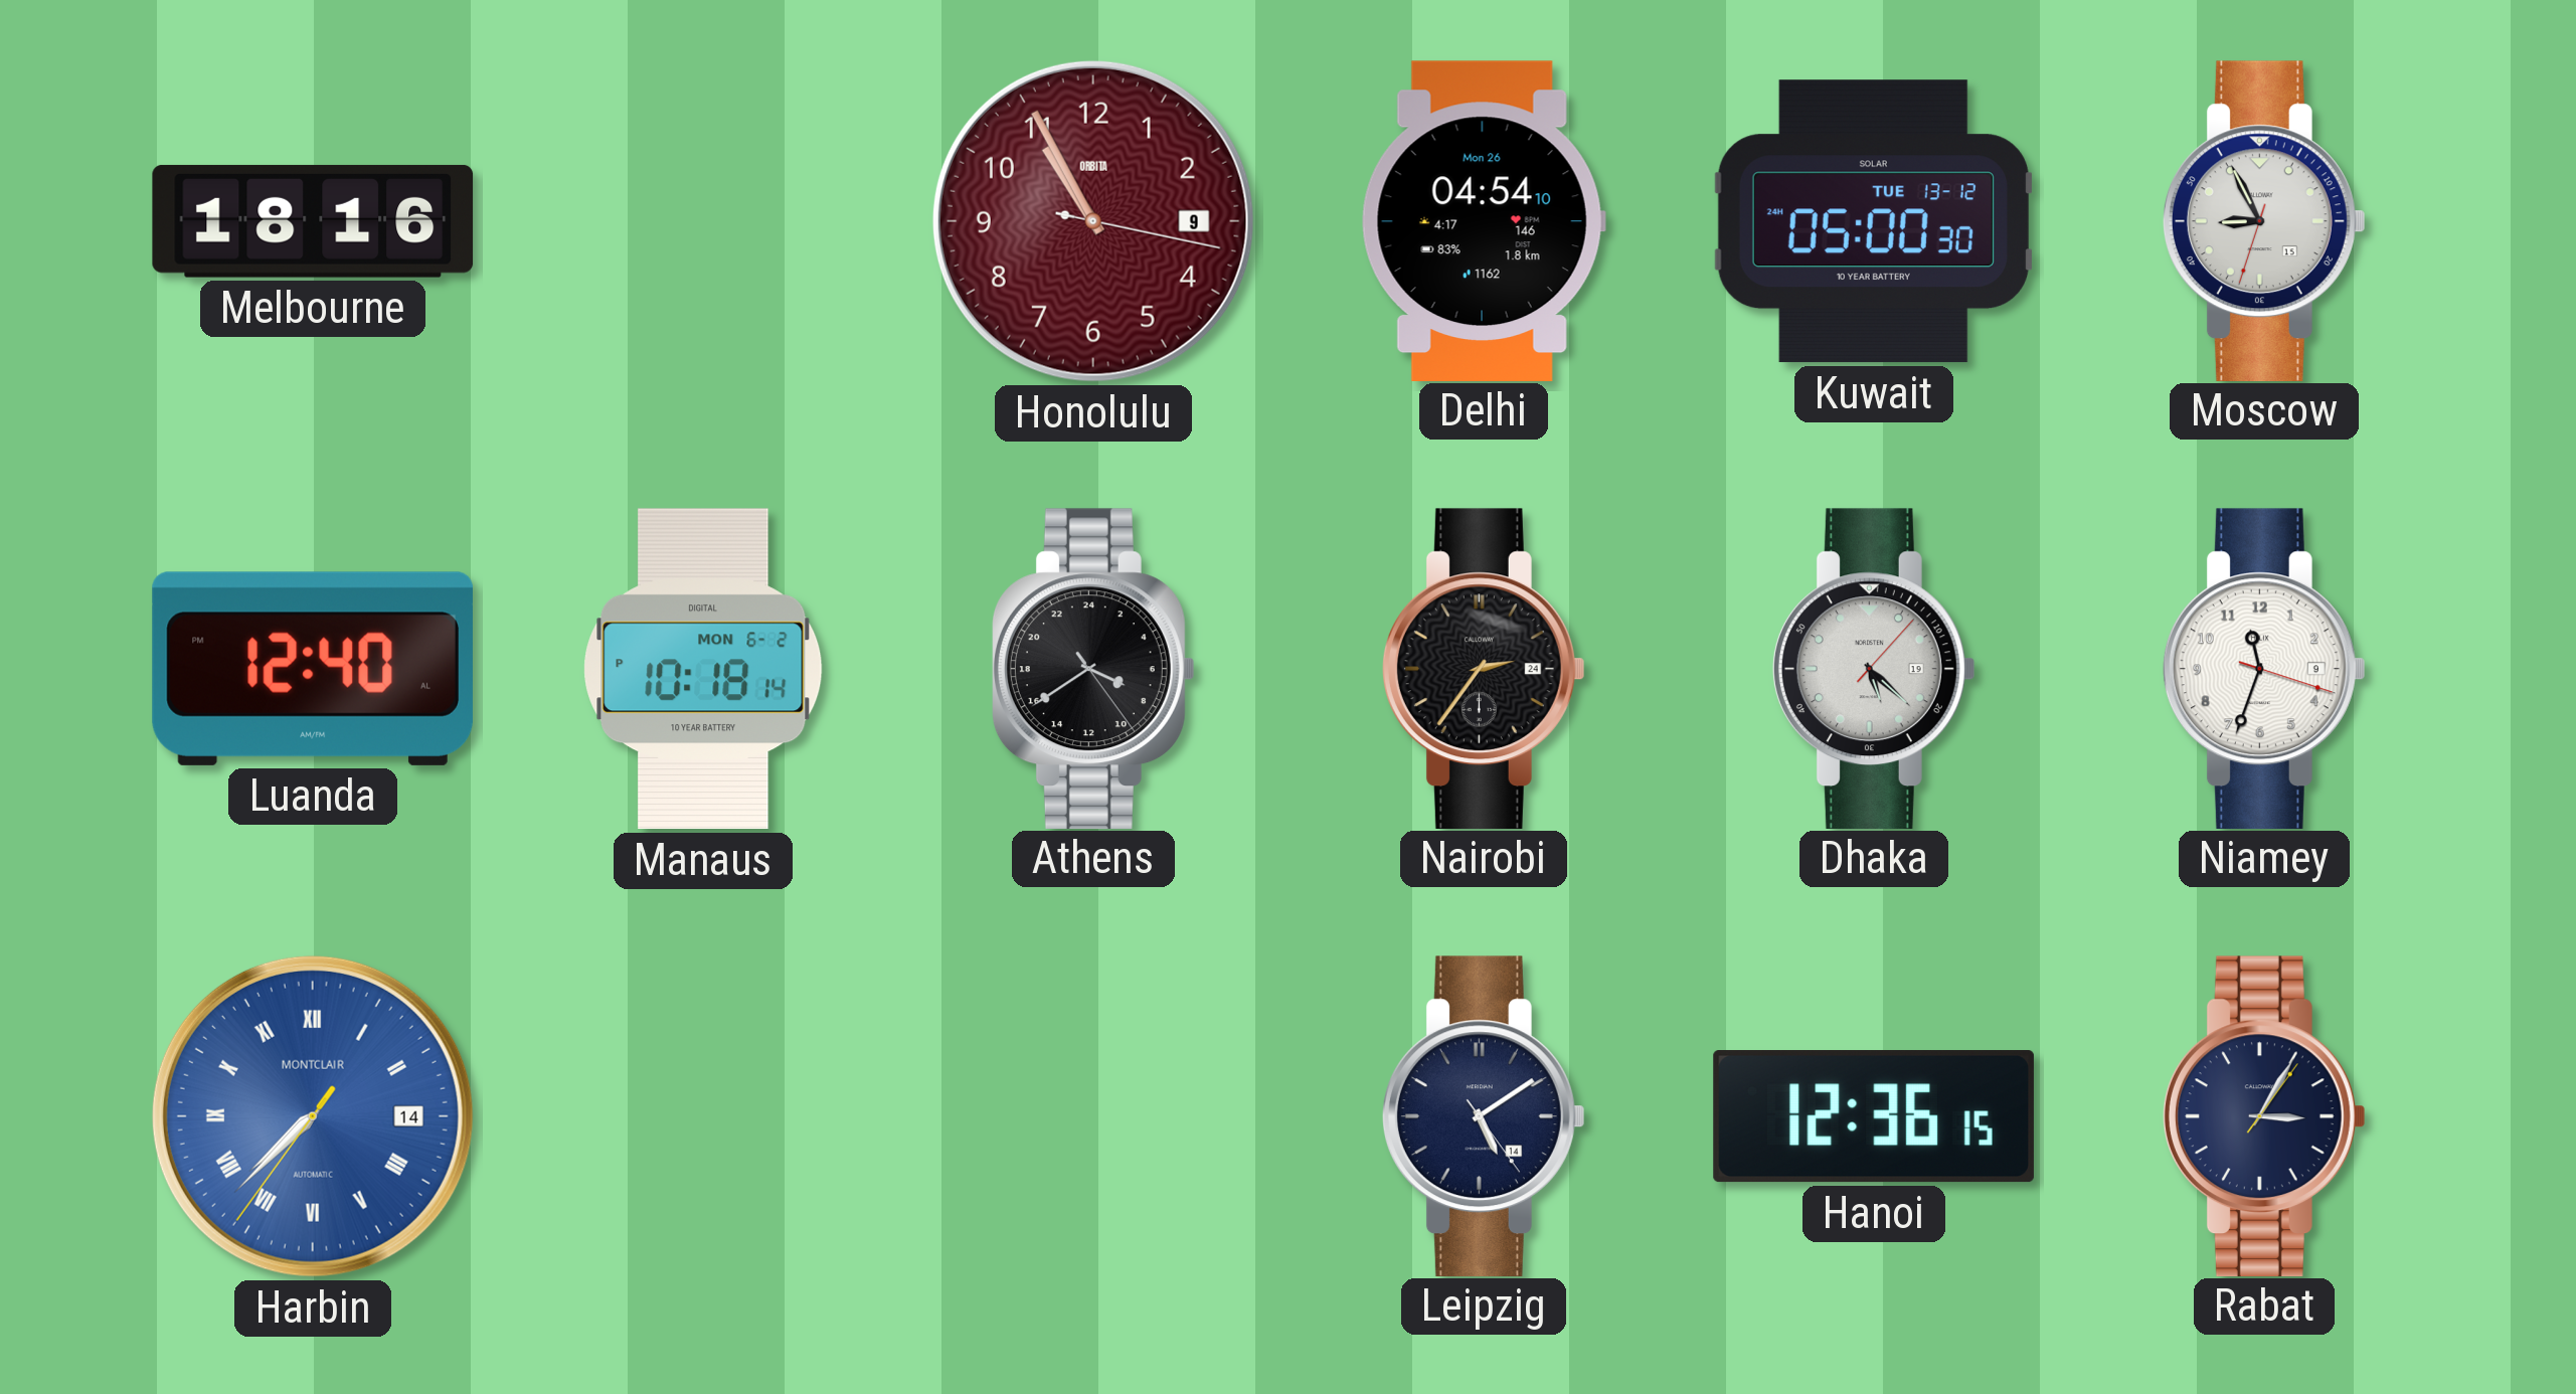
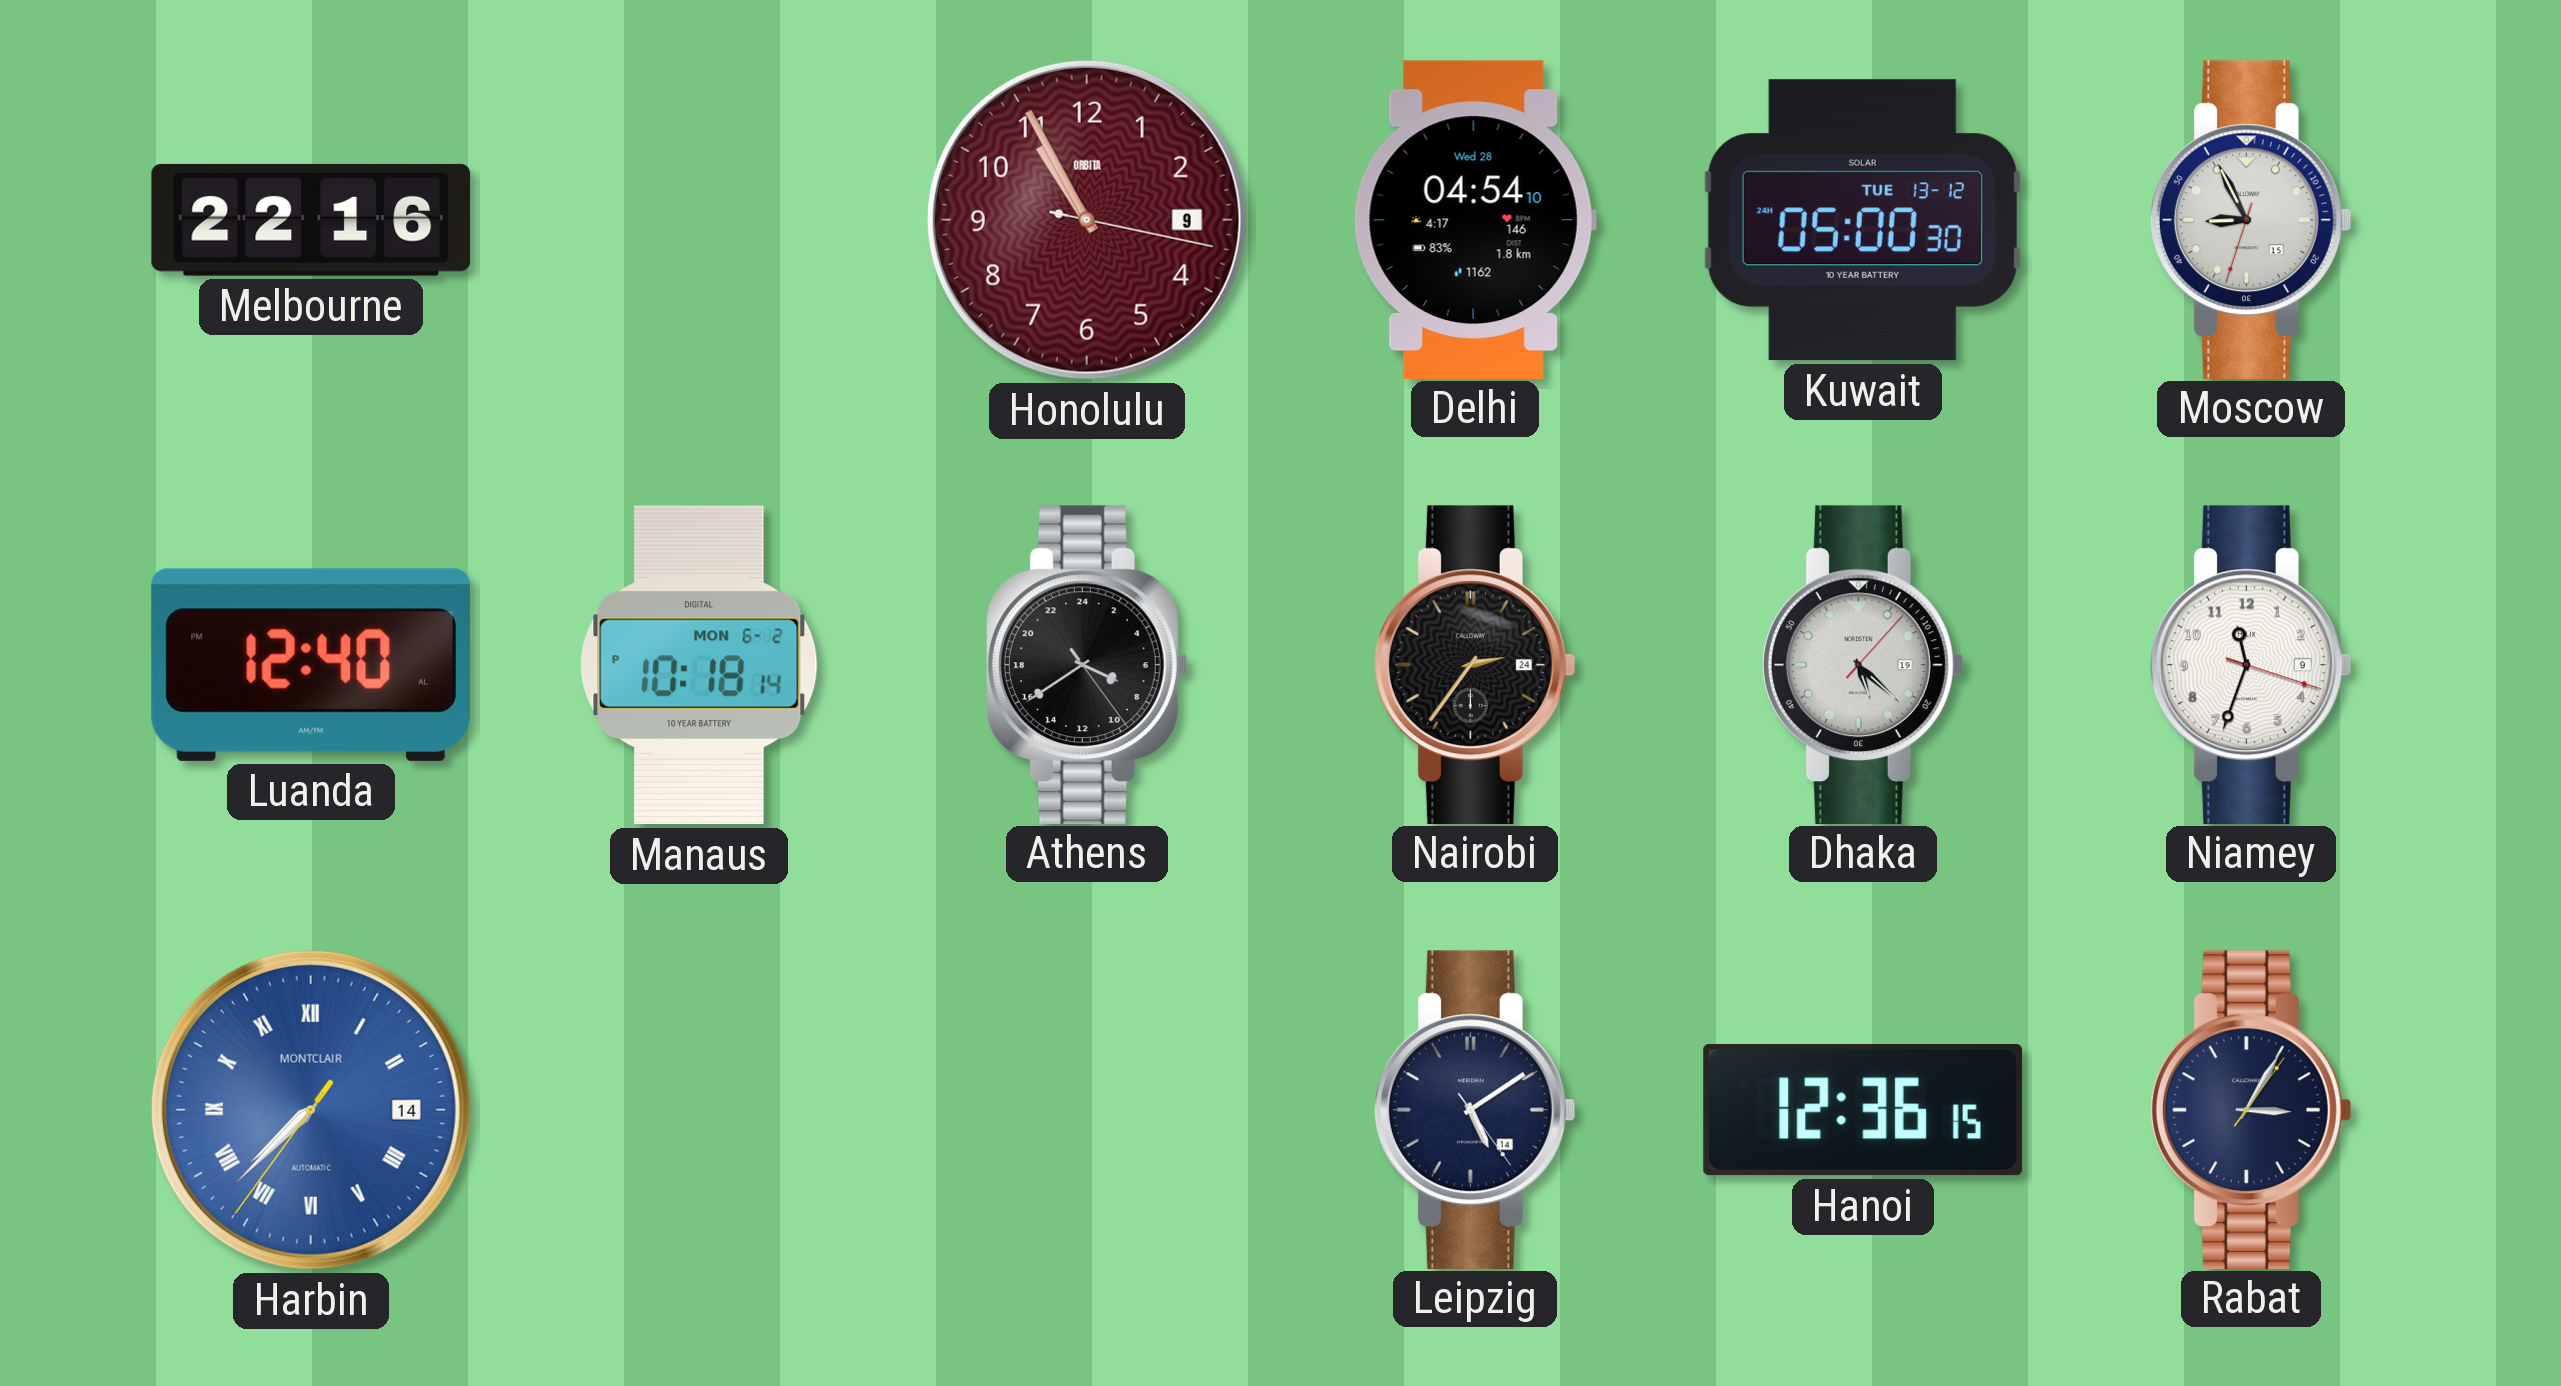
Melbourne: 18:16 -> 22:16
Delhi date: Mon 26 -> Wed 28
